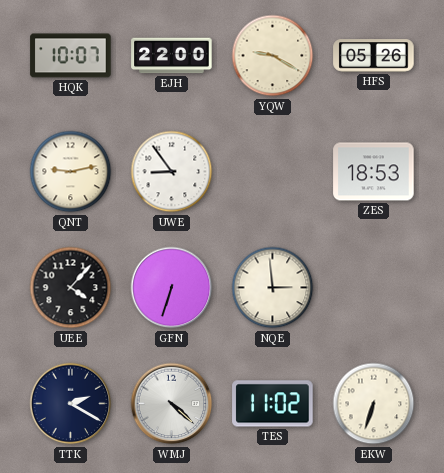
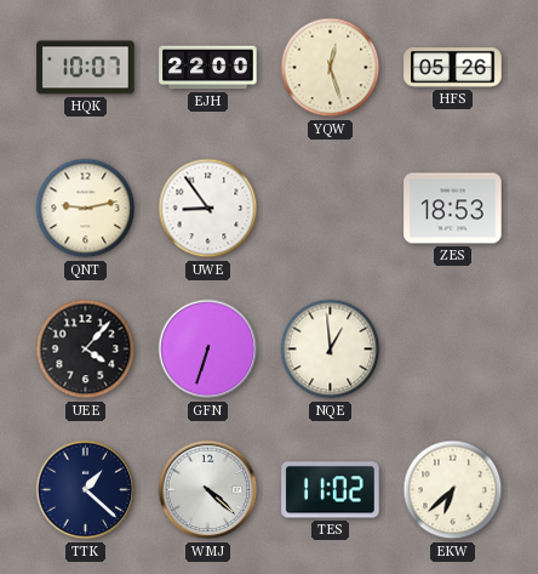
YQW: 9:20 -> 12:27
NQE: 2:59 -> 12:59
TTK: 2:20 -> 1:22
EKW: 6:33 -> 6:38
